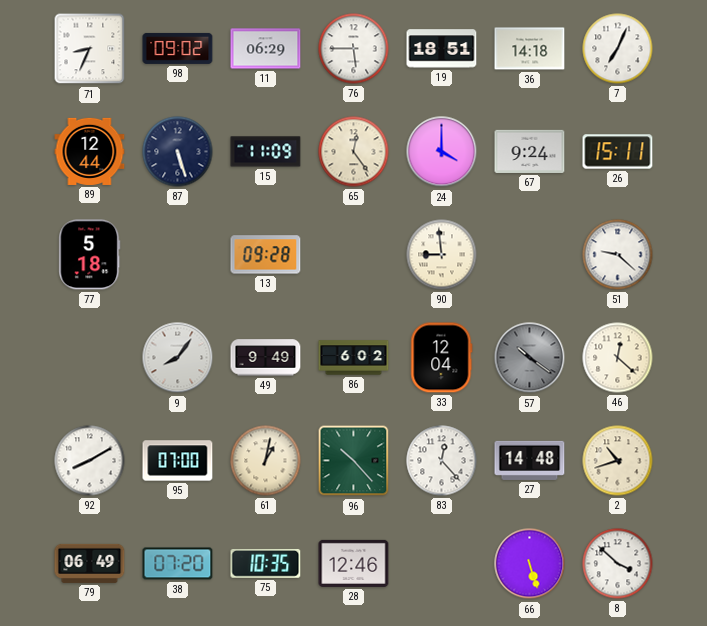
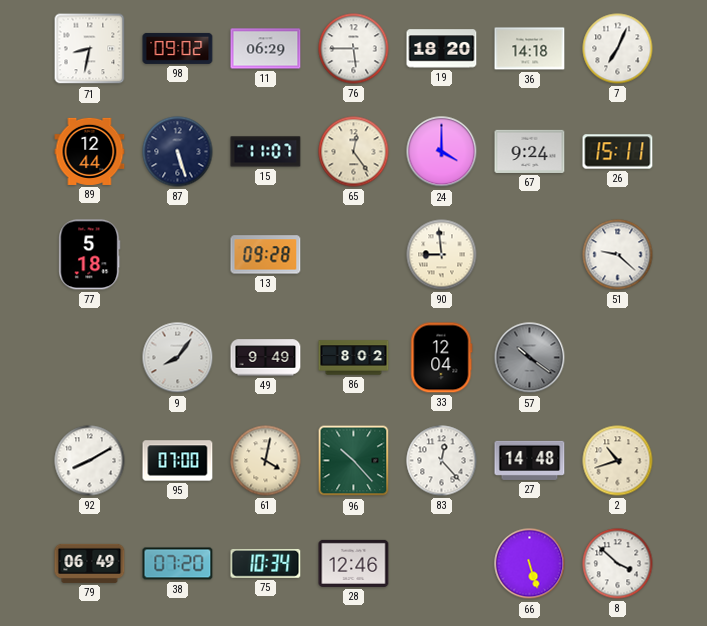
71: 8:34 -> 8:32
19: 18:51 -> 18:20
15: 11:09 -> 11:07
86: 6:02 -> 8:02
46: 12:22 -> none
61: 1:02 -> 4:02
75: 10:35 -> 10:34
